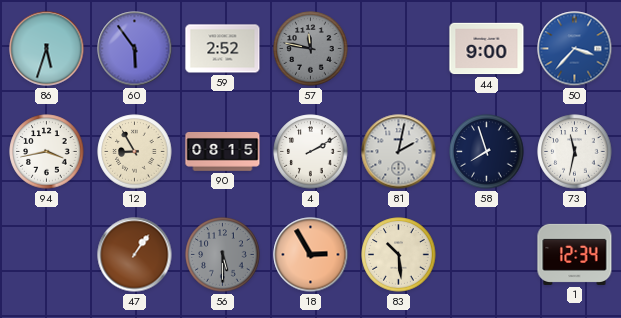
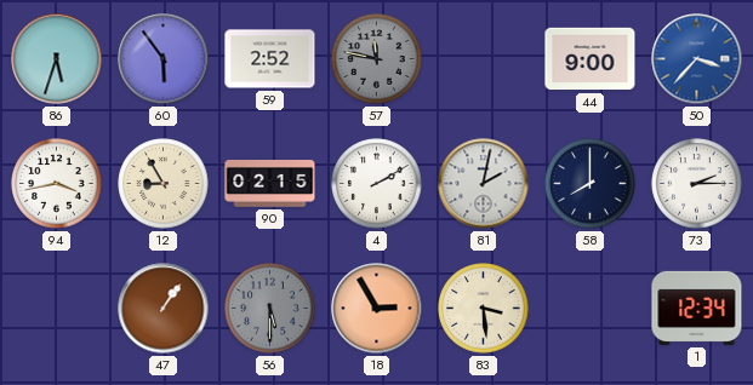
90: 08:15 -> 02:15
58: 7:57 -> 8:00
73: 11:32 -> 2:15
83: 10:29 -> 3:29
